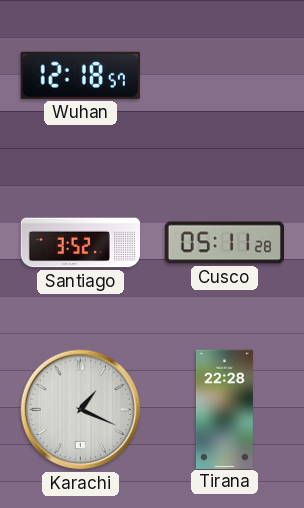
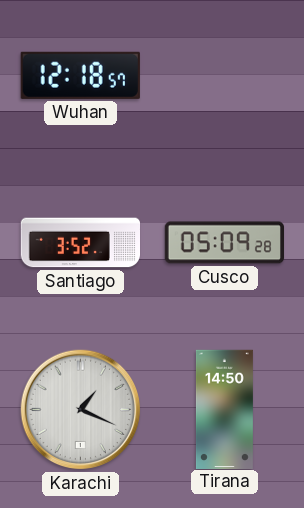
Cusco: 05:11 -> 05:09
Tirana: 22:28 -> 14:50
